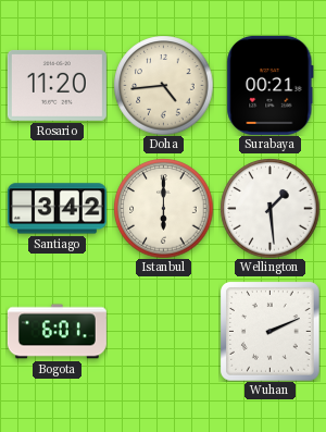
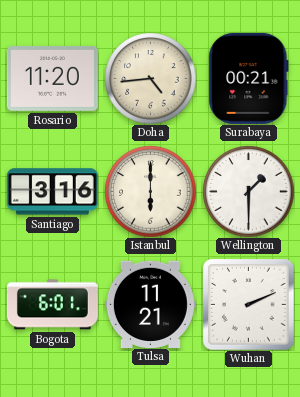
Santiago: 3:42 -> 3:16
Wellington: 1:29 -> 1:30
Tulsa: none -> 11:21
